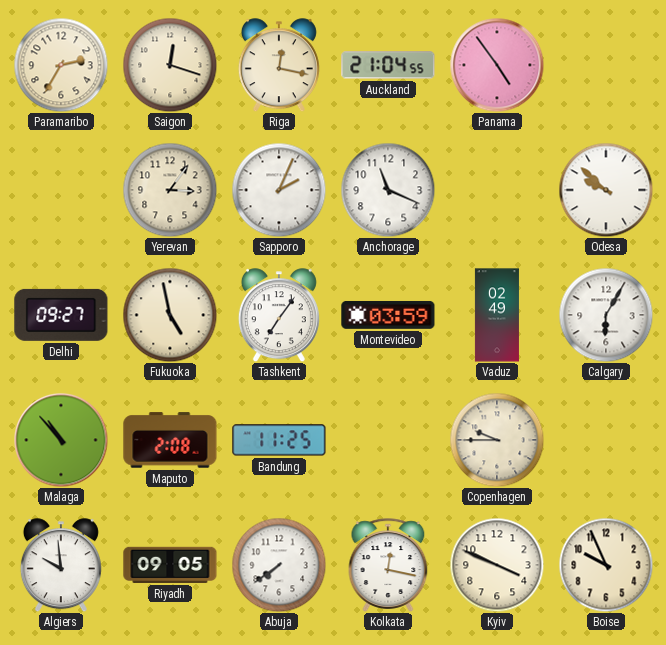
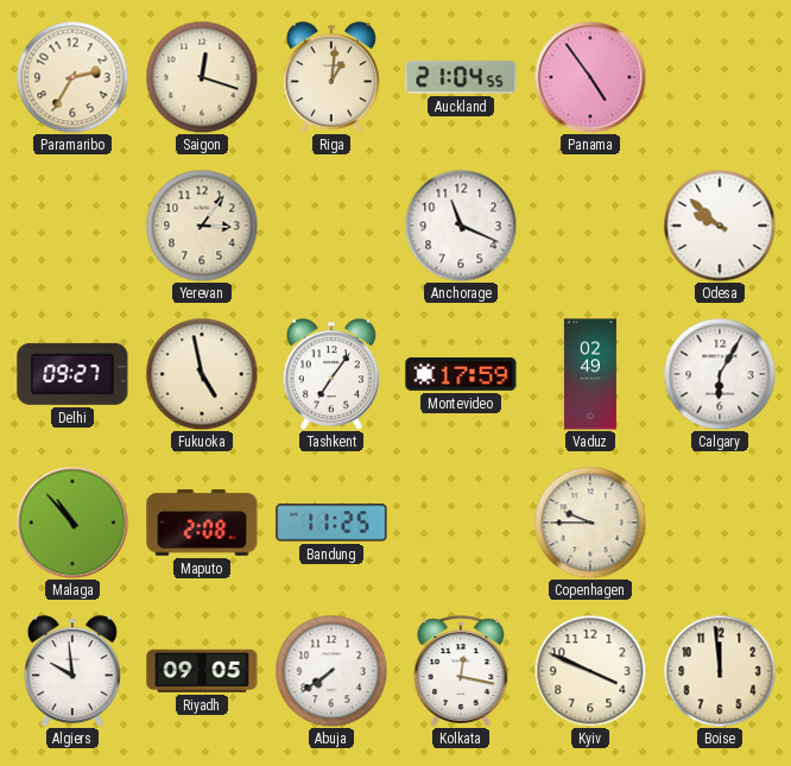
Riga: 12:17 -> 1:01
Sapporo: 2:04 -> none
Montevideo: 03:59 -> 17:59
Boise: 9:56 -> 11:59
